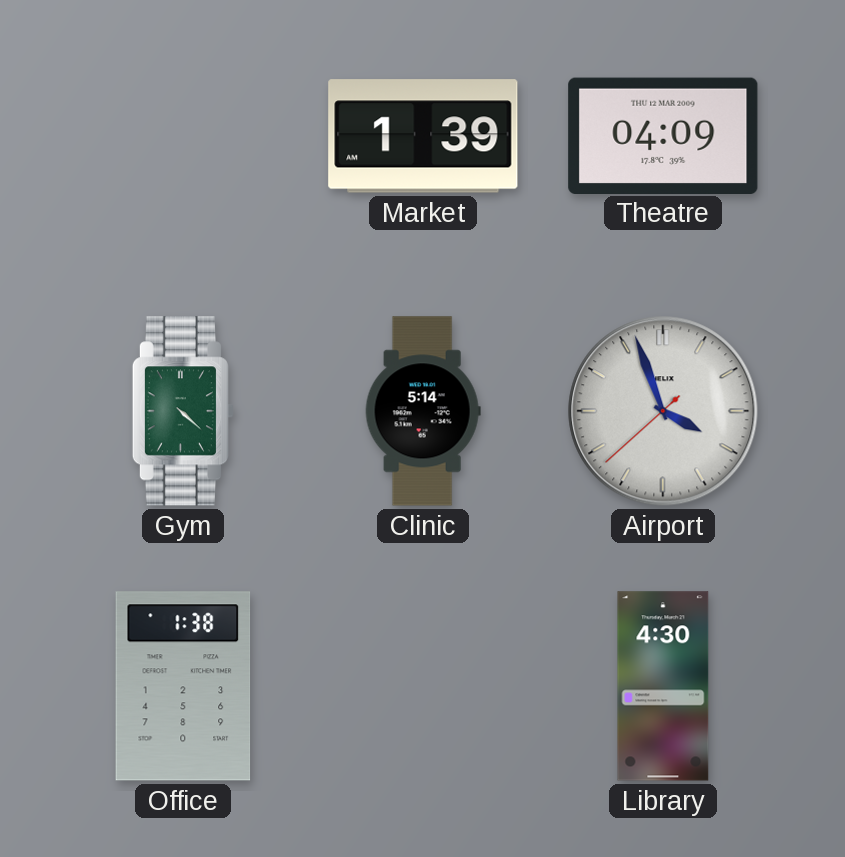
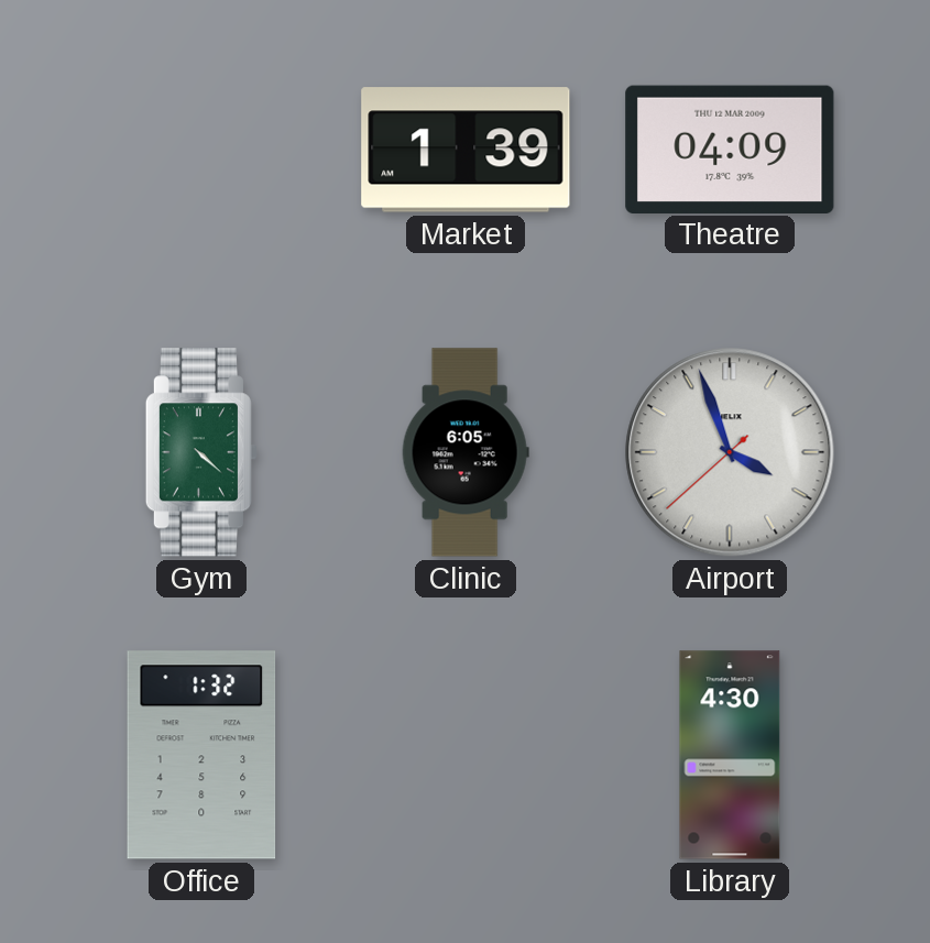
Clinic: 5:14 -> 6:05
Office: 1:38 -> 1:32
